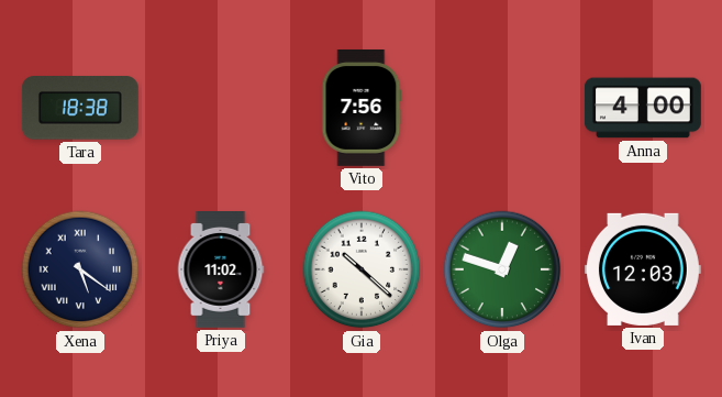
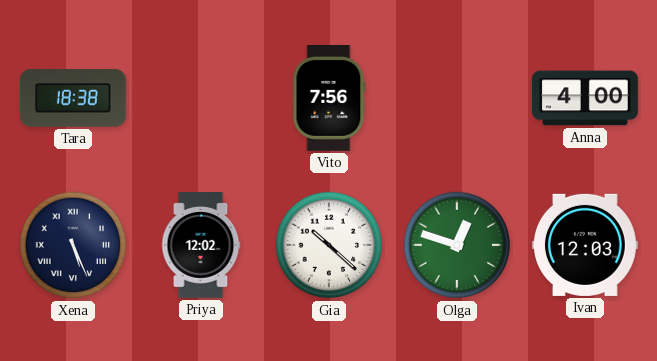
Xena: 5:21 -> 5:26
Priya: 11:02 -> 12:02
